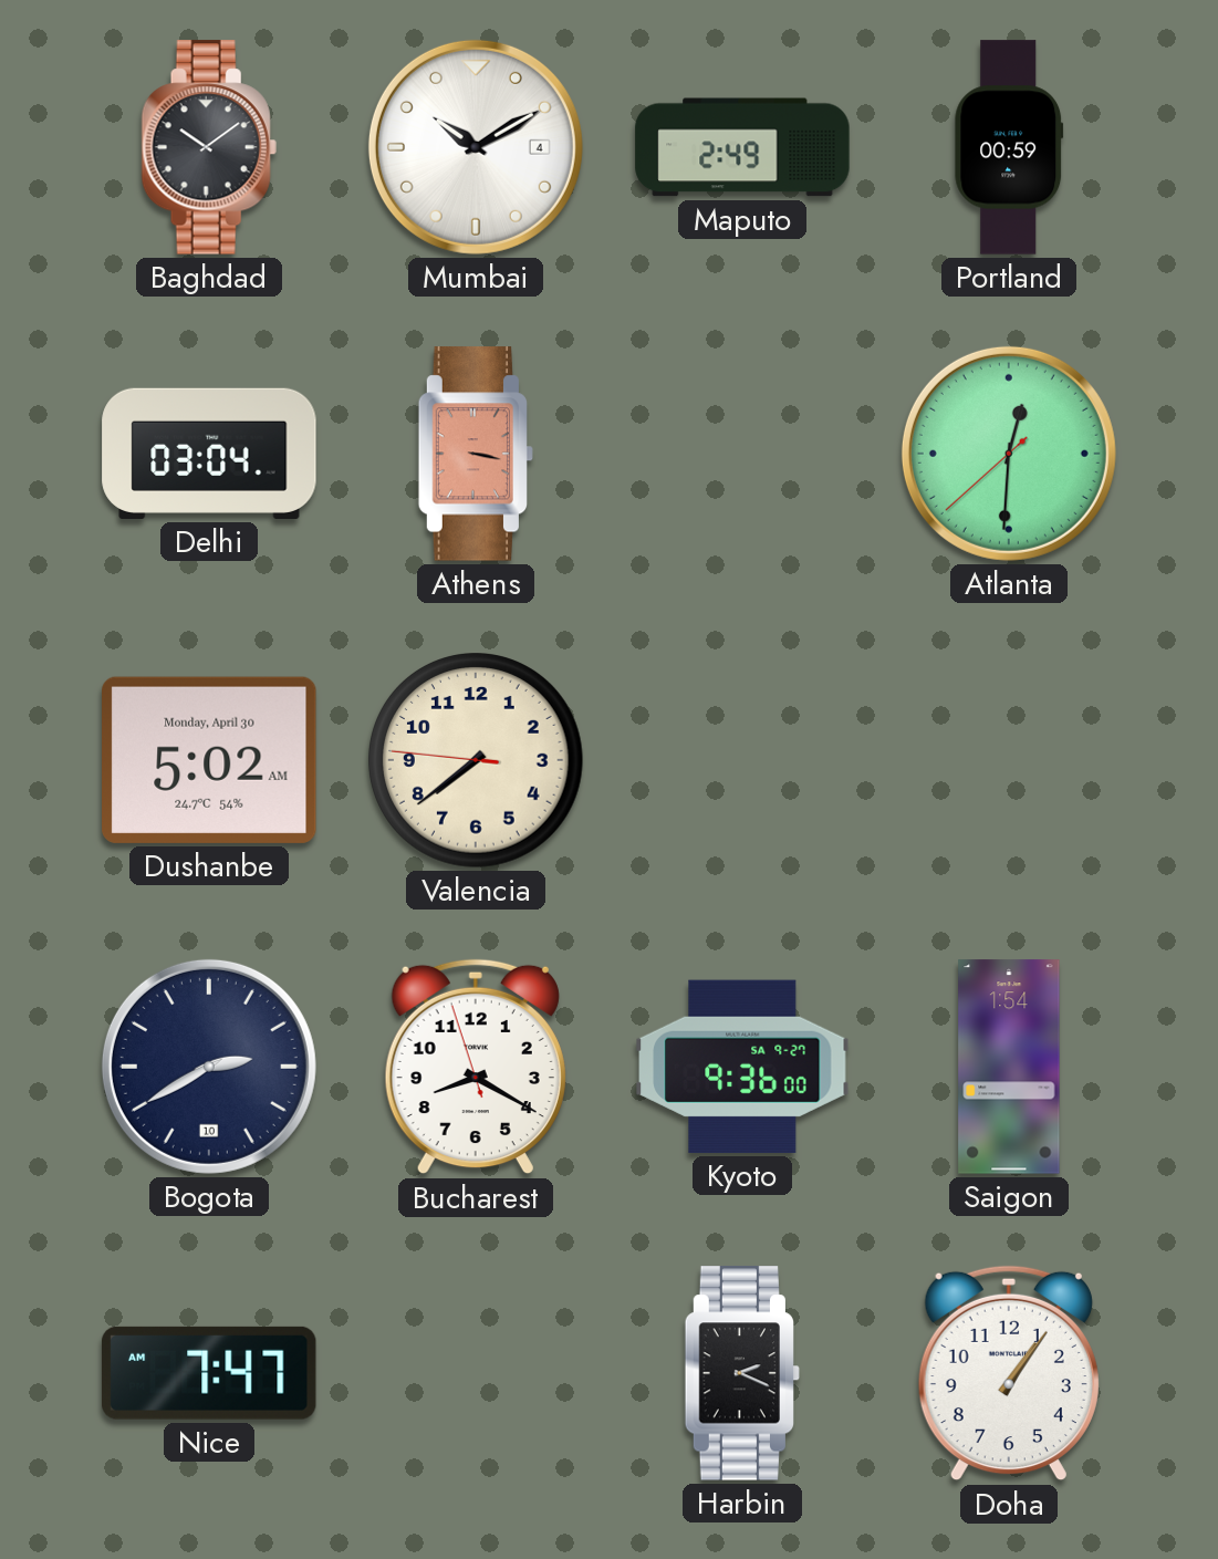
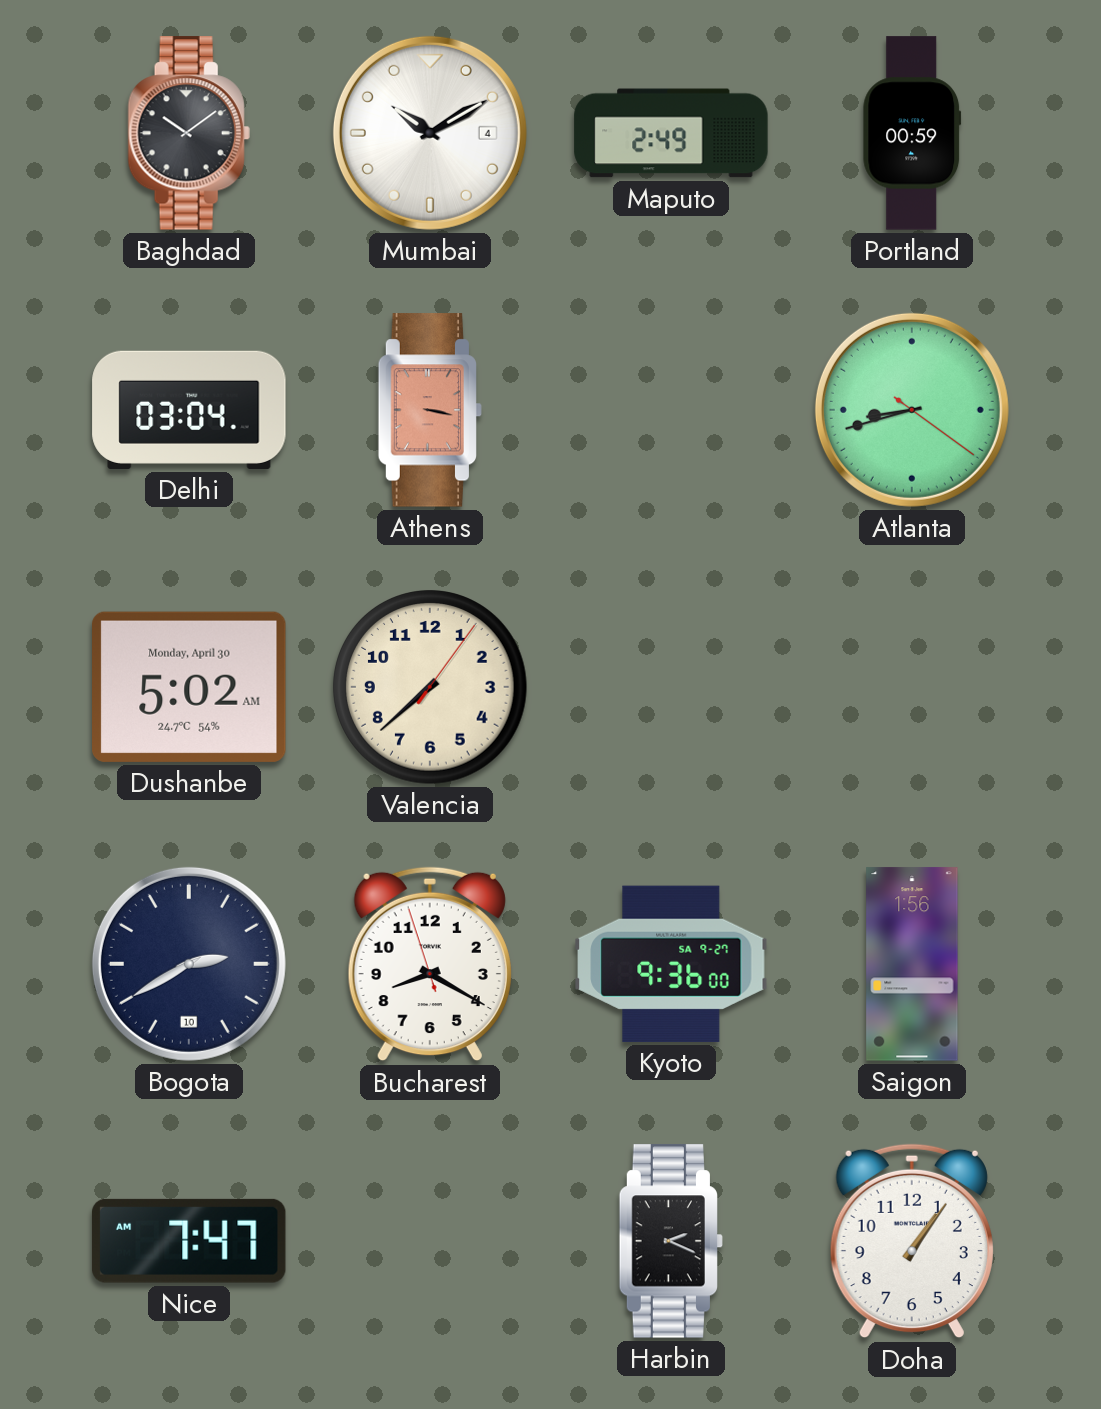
Atlanta: 12:30 -> 8:42
Valencia: 7:38:46 -> 7:38:06
Saigon: 1:54 -> 1:56
